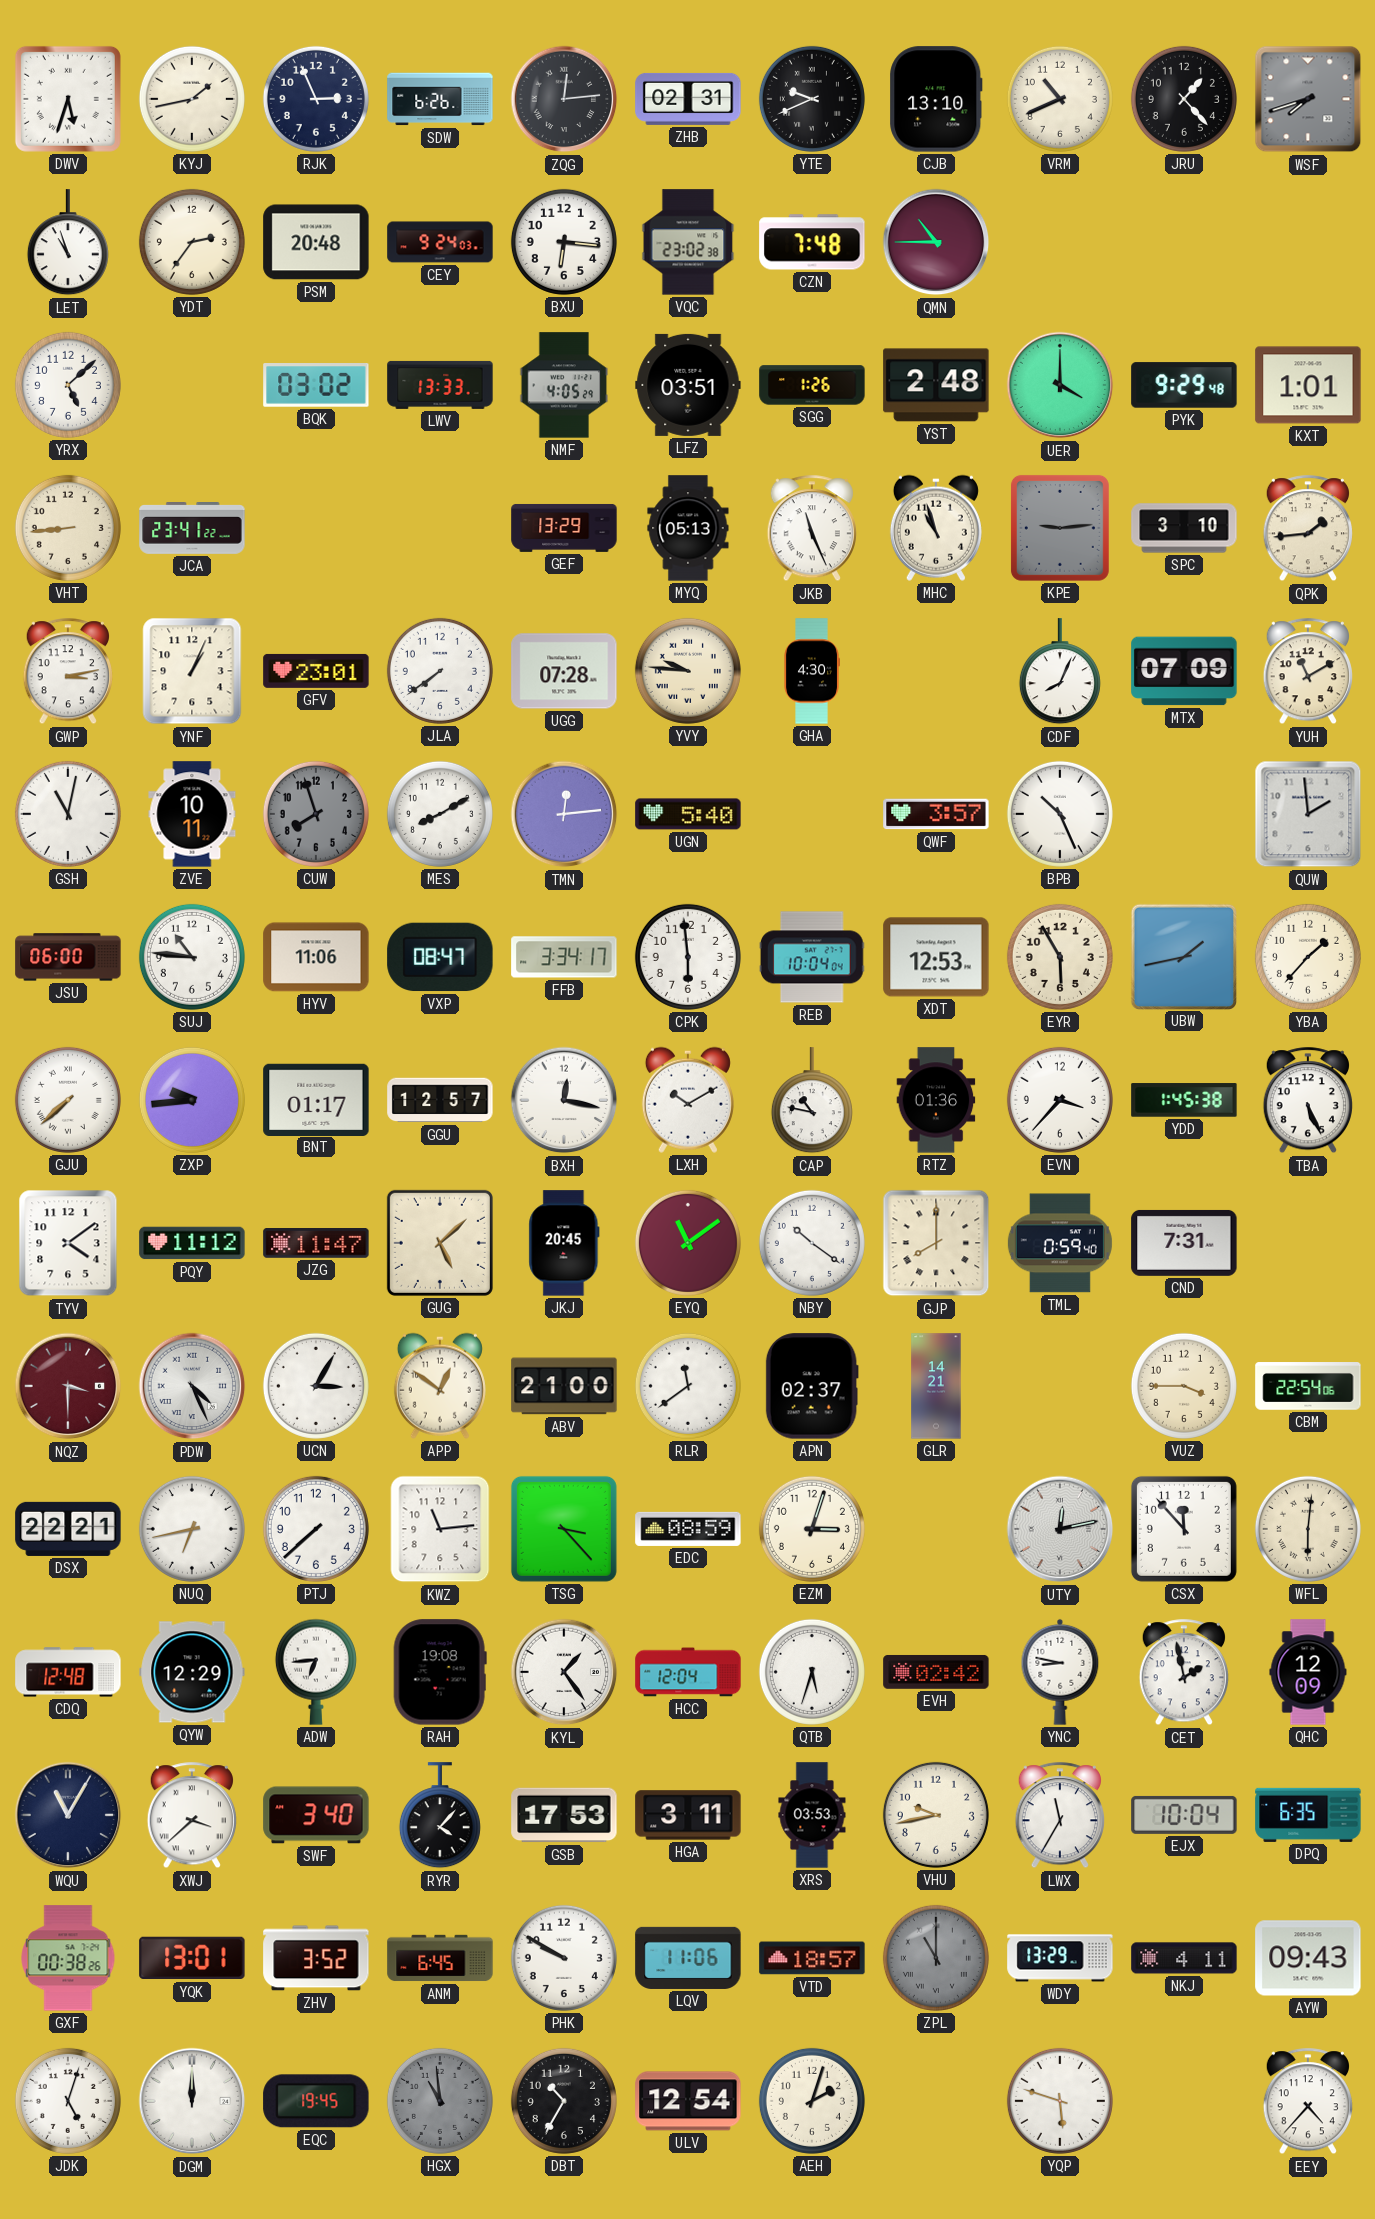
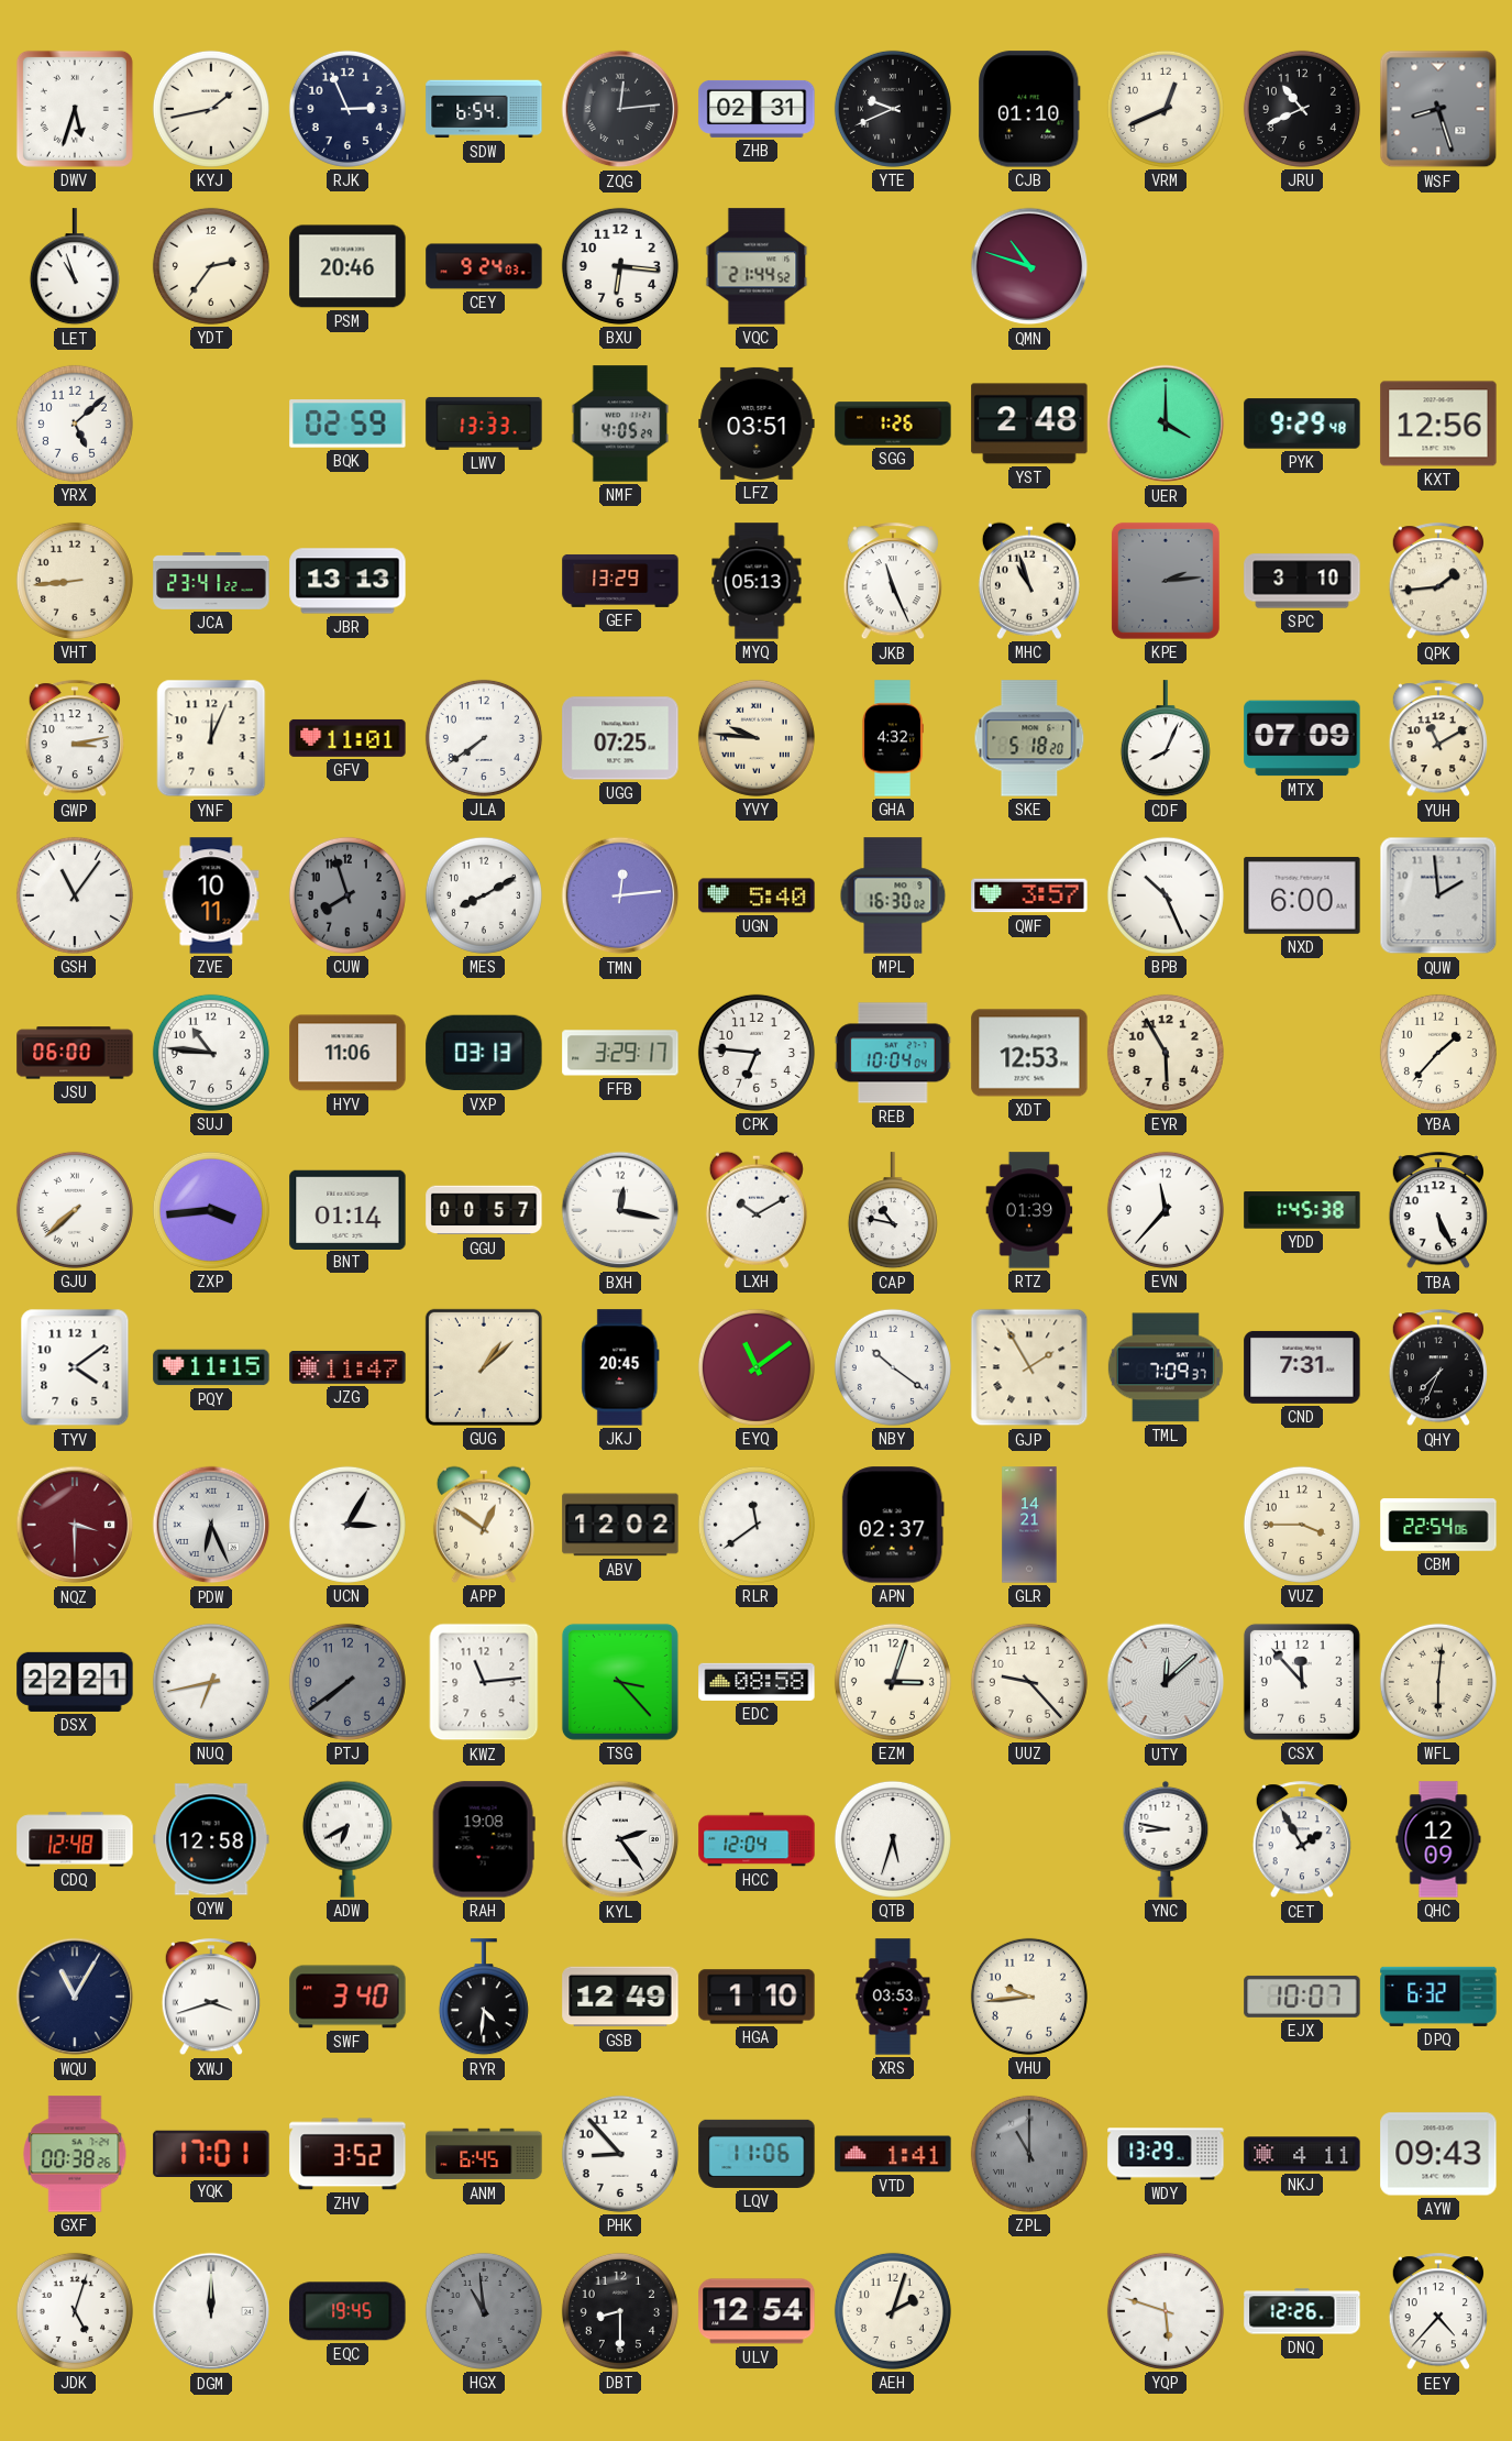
SDW: 6:26 -> 6:54
CJB: 13:10 -> 01:10
VRM: 10:41 -> 12:41
JRU: 1:23 -> 10:41
WSF: 7:42 -> 8:27
PSM: 20:48 -> 20:46
VQC: 23:02 -> 21:44
CZN: 7:48 -> none
QMN: 10:45 -> 10:48
BQK: 03:02 -> 02:59
KXT: 1:01 -> 12:56
JBR: none -> 13:13
KPE: 9:14 -> 2:14
YNF: 1:04 -> 12:04
GFV: 23:01 -> 11:01
UGG: 07:28 -> 07:25
GHA: 4:30 -> 4:32
SKE: none -> 5:18
GSH: 11:02 -> 11:06
MPL: none -> 16:30
NXD: none -> 6:00
VXP: 08:47 -> 03:13
FFB: 3:34 -> 3:29
CPK: 5:59 -> 6:46
UBW: 1:43 -> none
ZXP: 9:44 -> 3:44
BNT: 01:17 -> 01:14
GGU: 12:57 -> 00:57
RTZ: 01:36 -> 01:39
EVN: 3:37 -> 11:37
PQY: 11:12 -> 11:15
GUG: 5:08 -> 1:08
GJP: 8:00 -> 1:55
TML: 0:59 -> 7:09
QHY: none -> 7:34
PDW: 4:26 -> 6:26
ABV: 21:00 -> 12:02
PTJ: 7:38 -> 7:39
PTJ dial: white -> grey
EDC: 08:59 -> 08:58
UUZ: none -> 9:23
UTY: 12:13 -> 12:08
QYW: 12:29 -> 12:58
ADW: 6:44 -> 6:40
KYL: 1:24 -> 2:24
EVH: 02:42 -> none
CET: 1:58 -> 1:55
XWJ: 3:38 -> 3:42
RYR: 4:07 -> 4:31
GSB: 17:53 -> 12:49
HGA: 3:11 -> 1:10
VHU: 9:43 -> 9:44
LWX: 11:35 -> none
EJX: 10:04 -> 10:07
DPQ: 6:35 -> 6:32
YQK: 13:01 -> 17:01
PHK: 9:50 -> 8:53
VTD: 18:57 -> 1:41
DBT: 10:35 -> 8:30
DNQ: none -> 12:26
